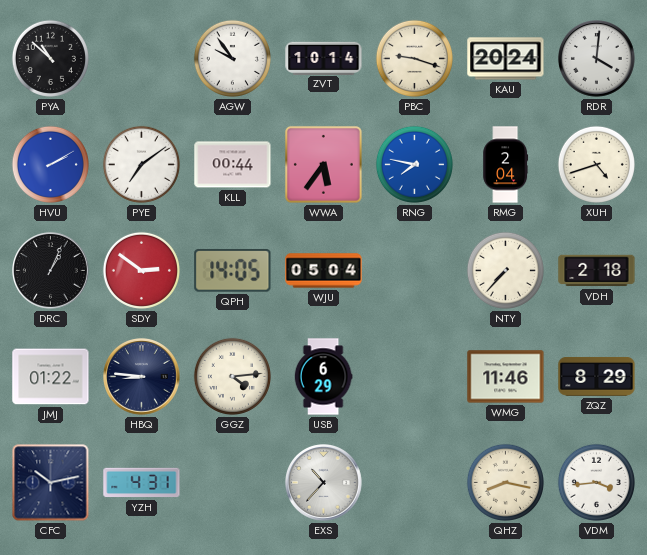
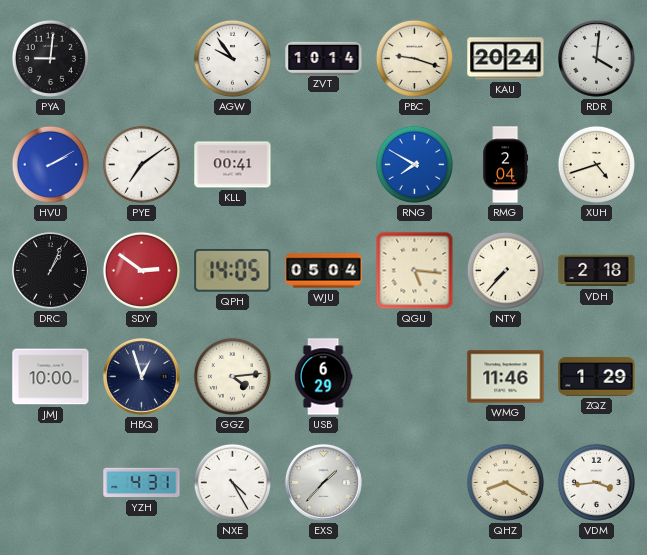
PYA: 10:52 -> 9:01
KLL: 00:44 -> 00:41
WWA: 5:36 -> none
RNG: 7:47 -> 7:50
QGU: none -> 5:16
JMJ: 01:22 -> 10:00
HBQ: 8:46 -> 12:57
ZQZ: 8:29 -> 1:29
CFC: 10:13 -> none
NXE: none -> 4:25
EXS: 10:37 -> 1:37
QHZ: 8:17 -> 8:20
